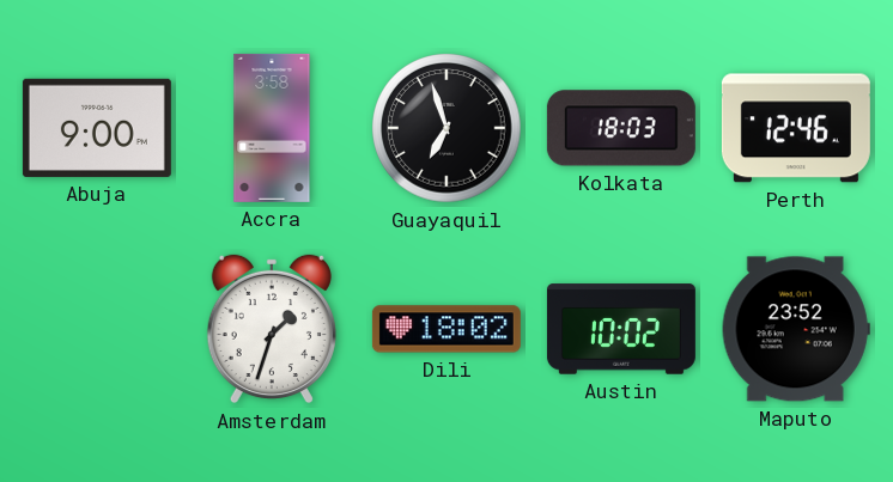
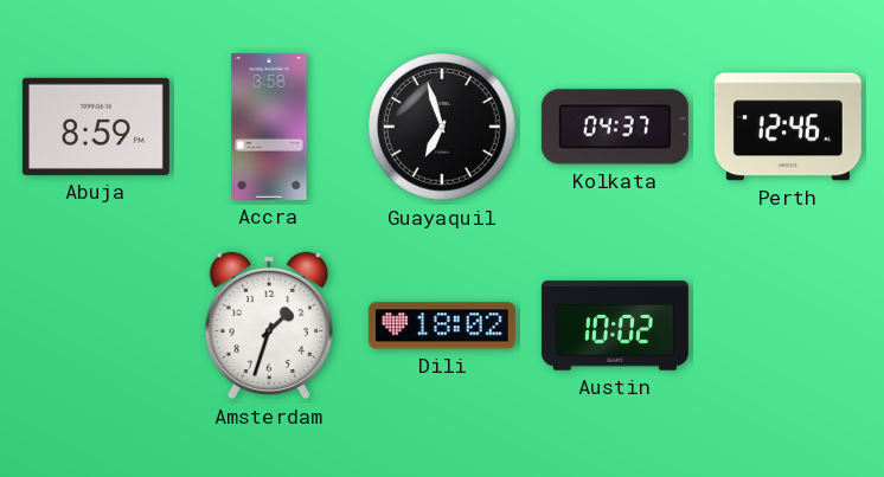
Abuja: 9:00 -> 8:59
Kolkata: 18:03 -> 04:37
Maputo: 23:52 -> none
